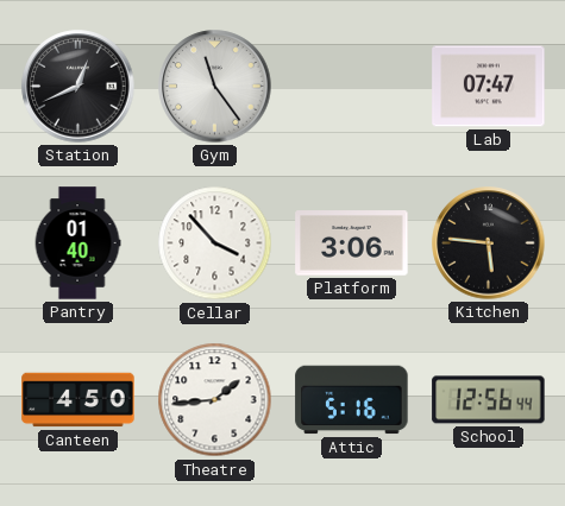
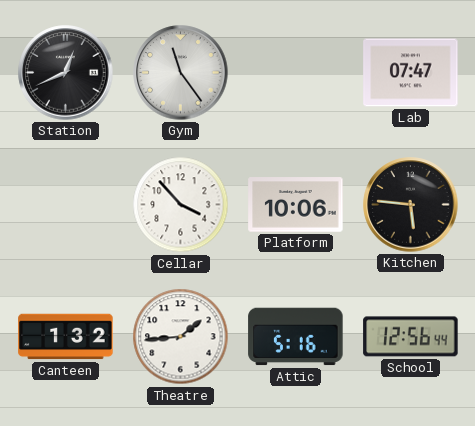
Pantry: 01:40 -> none
Platform: 3:06 -> 10:06
Canteen: 4:50 -> 1:32
